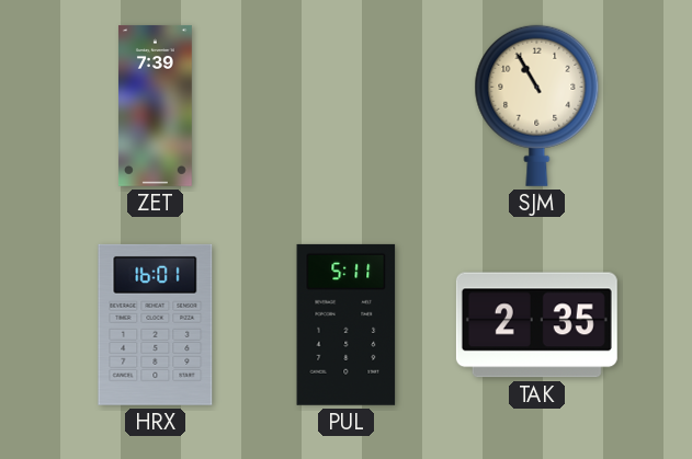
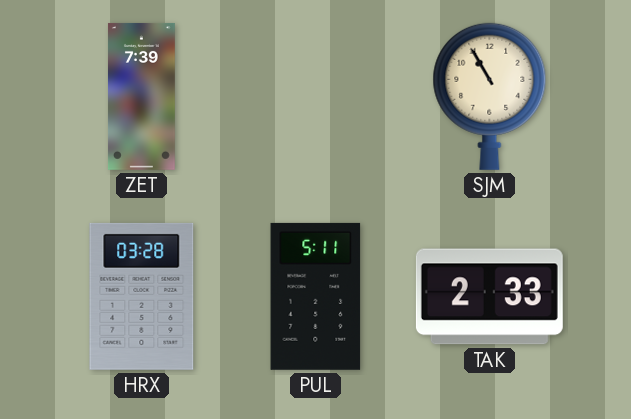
HRX: 16:01 -> 03:28
TAK: 2:35 -> 2:33
